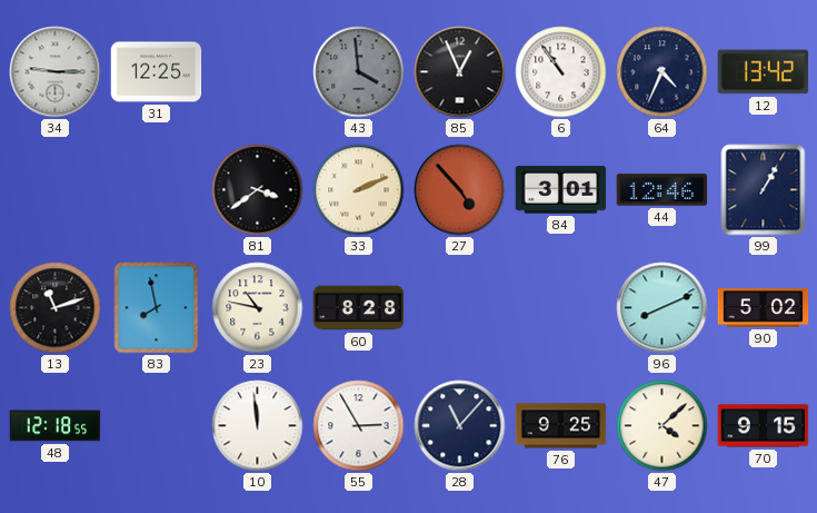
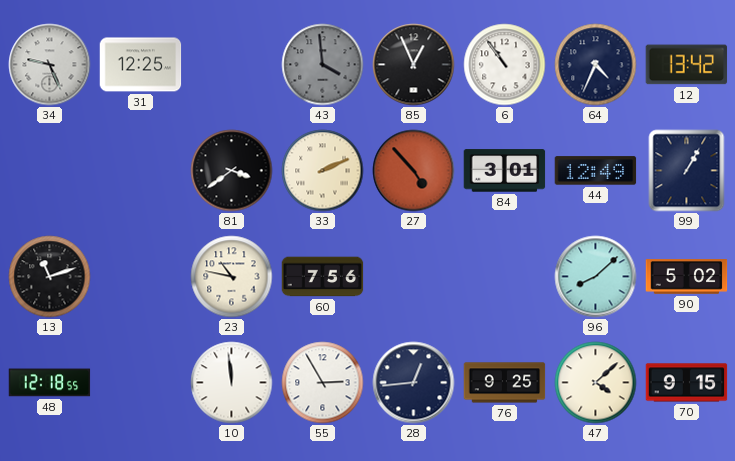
34: 9:15 -> 9:26
44: 12:46 -> 12:49
83: 7:58 -> none
60: 8:28 -> 7:56
96: 8:11 -> 8:08
28: 11:07 -> 12:44
